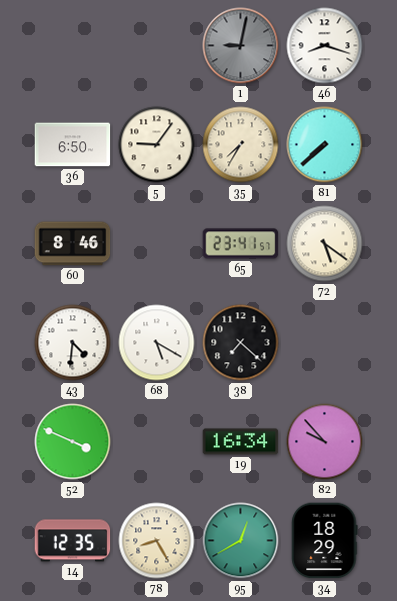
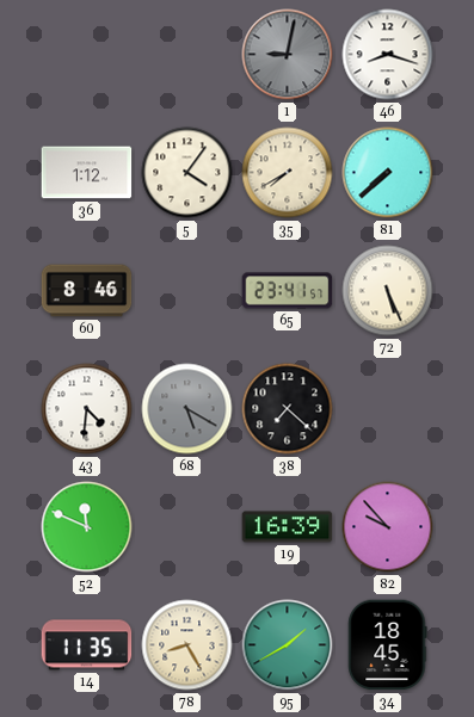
36: 6:50 -> 1:12
5: 9:06 -> 4:06
35: 7:35 -> 7:40
72: 5:21 -> 5:26
68 dial: white -> grey
52: 3:49 -> 11:49
19: 16:34 -> 16:39
14: 12:35 -> 11:35
95: 12:40 -> 1:40
34: 18:29 -> 18:45
